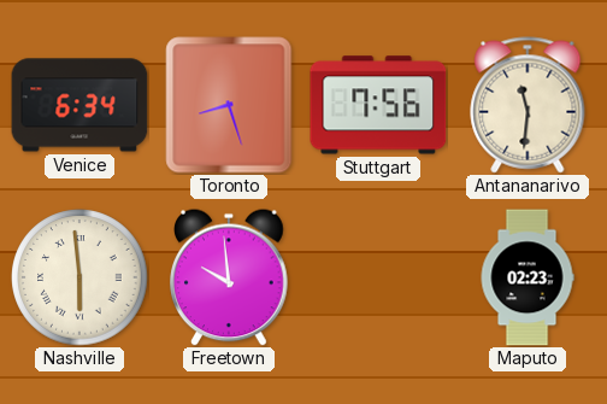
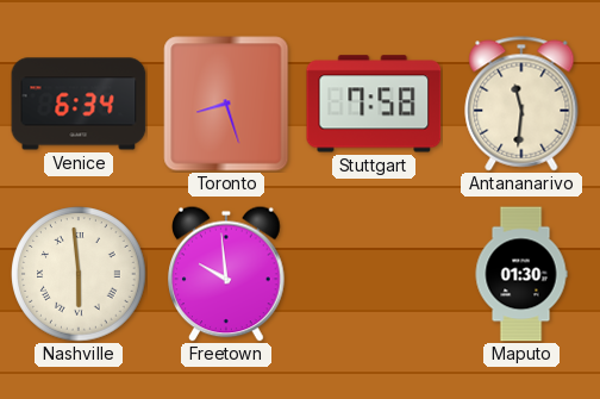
Stuttgart: 7:56 -> 7:58
Maputo: 02:23 -> 01:30
